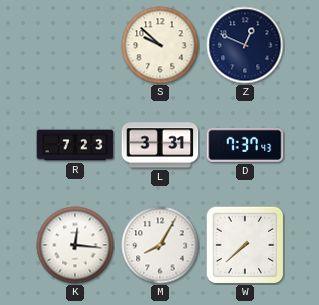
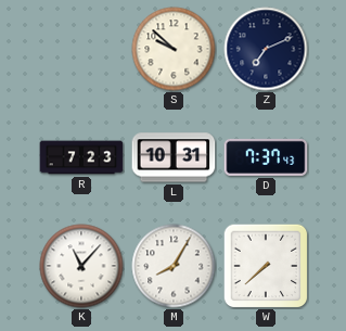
Z: 12:49 -> 7:11
L: 3:31 -> 10:31
K: 12:16 -> 11:07
